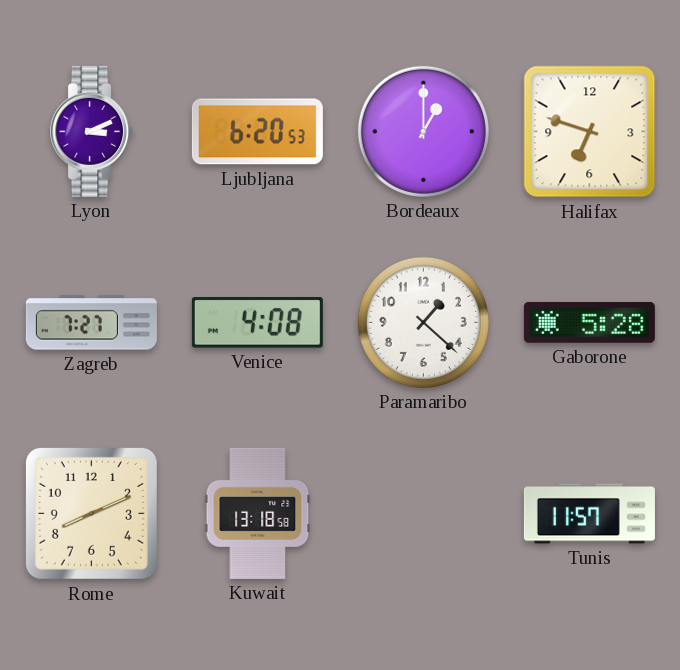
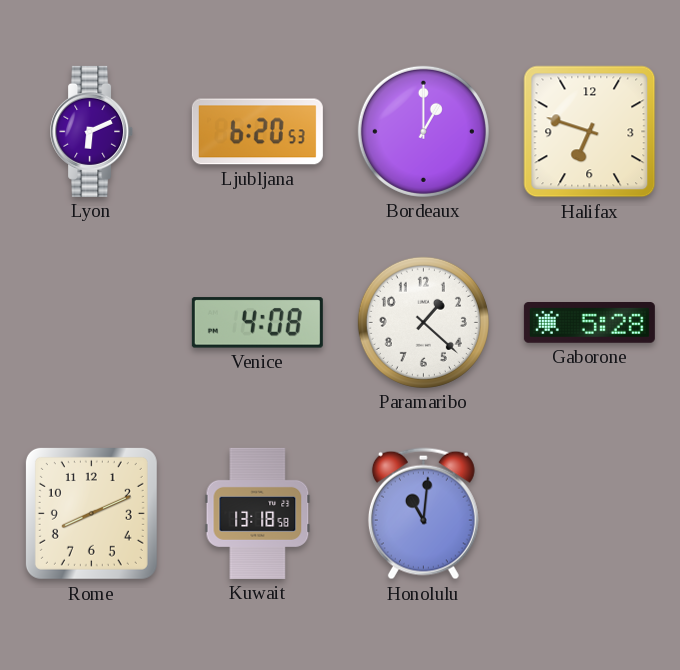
Lyon: 3:11 -> 6:11
Zagreb: 7:27 -> none
Honolulu: none -> 11:01
Tunis: 11:57 -> none
